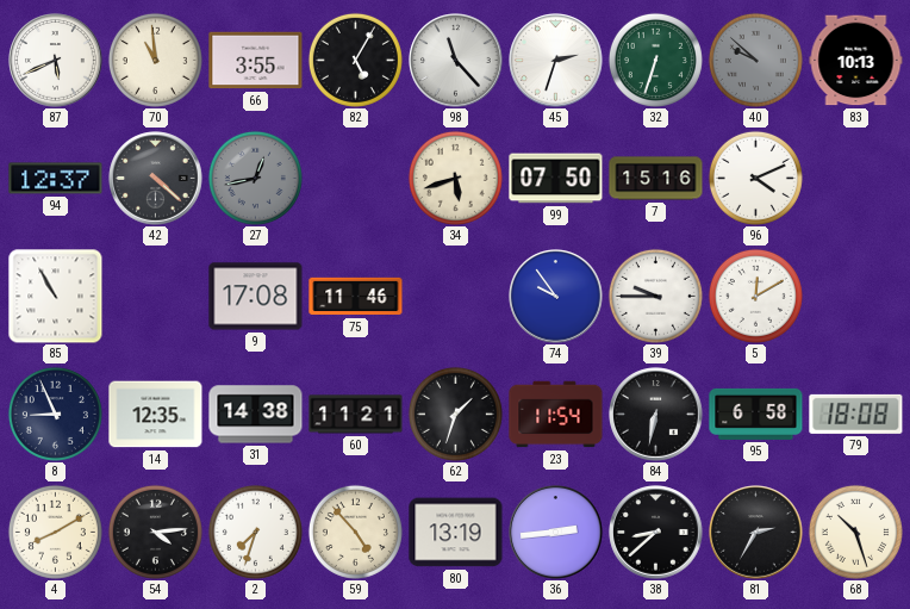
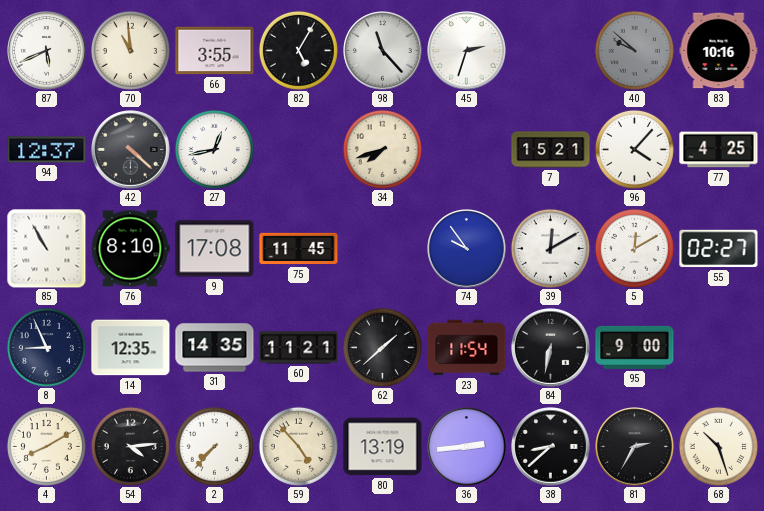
32: 6:33 -> none
83: 10:13 -> 10:16
27 dial: grey -> white
34: 5:42 -> 7:42
99: 07:50 -> none
7: 15:16 -> 15:21
96: 4:11 -> 4:07
77: none -> 4:25
76: none -> 8:10
75: 11:46 -> 11:45
39: 9:45 -> 12:10
55: none -> 02:27
31: 14:38 -> 14:35
62: 1:33 -> 1:38
95: 6:58 -> 9:00
79: 18:08 -> none
2: 7:33 -> 7:37
